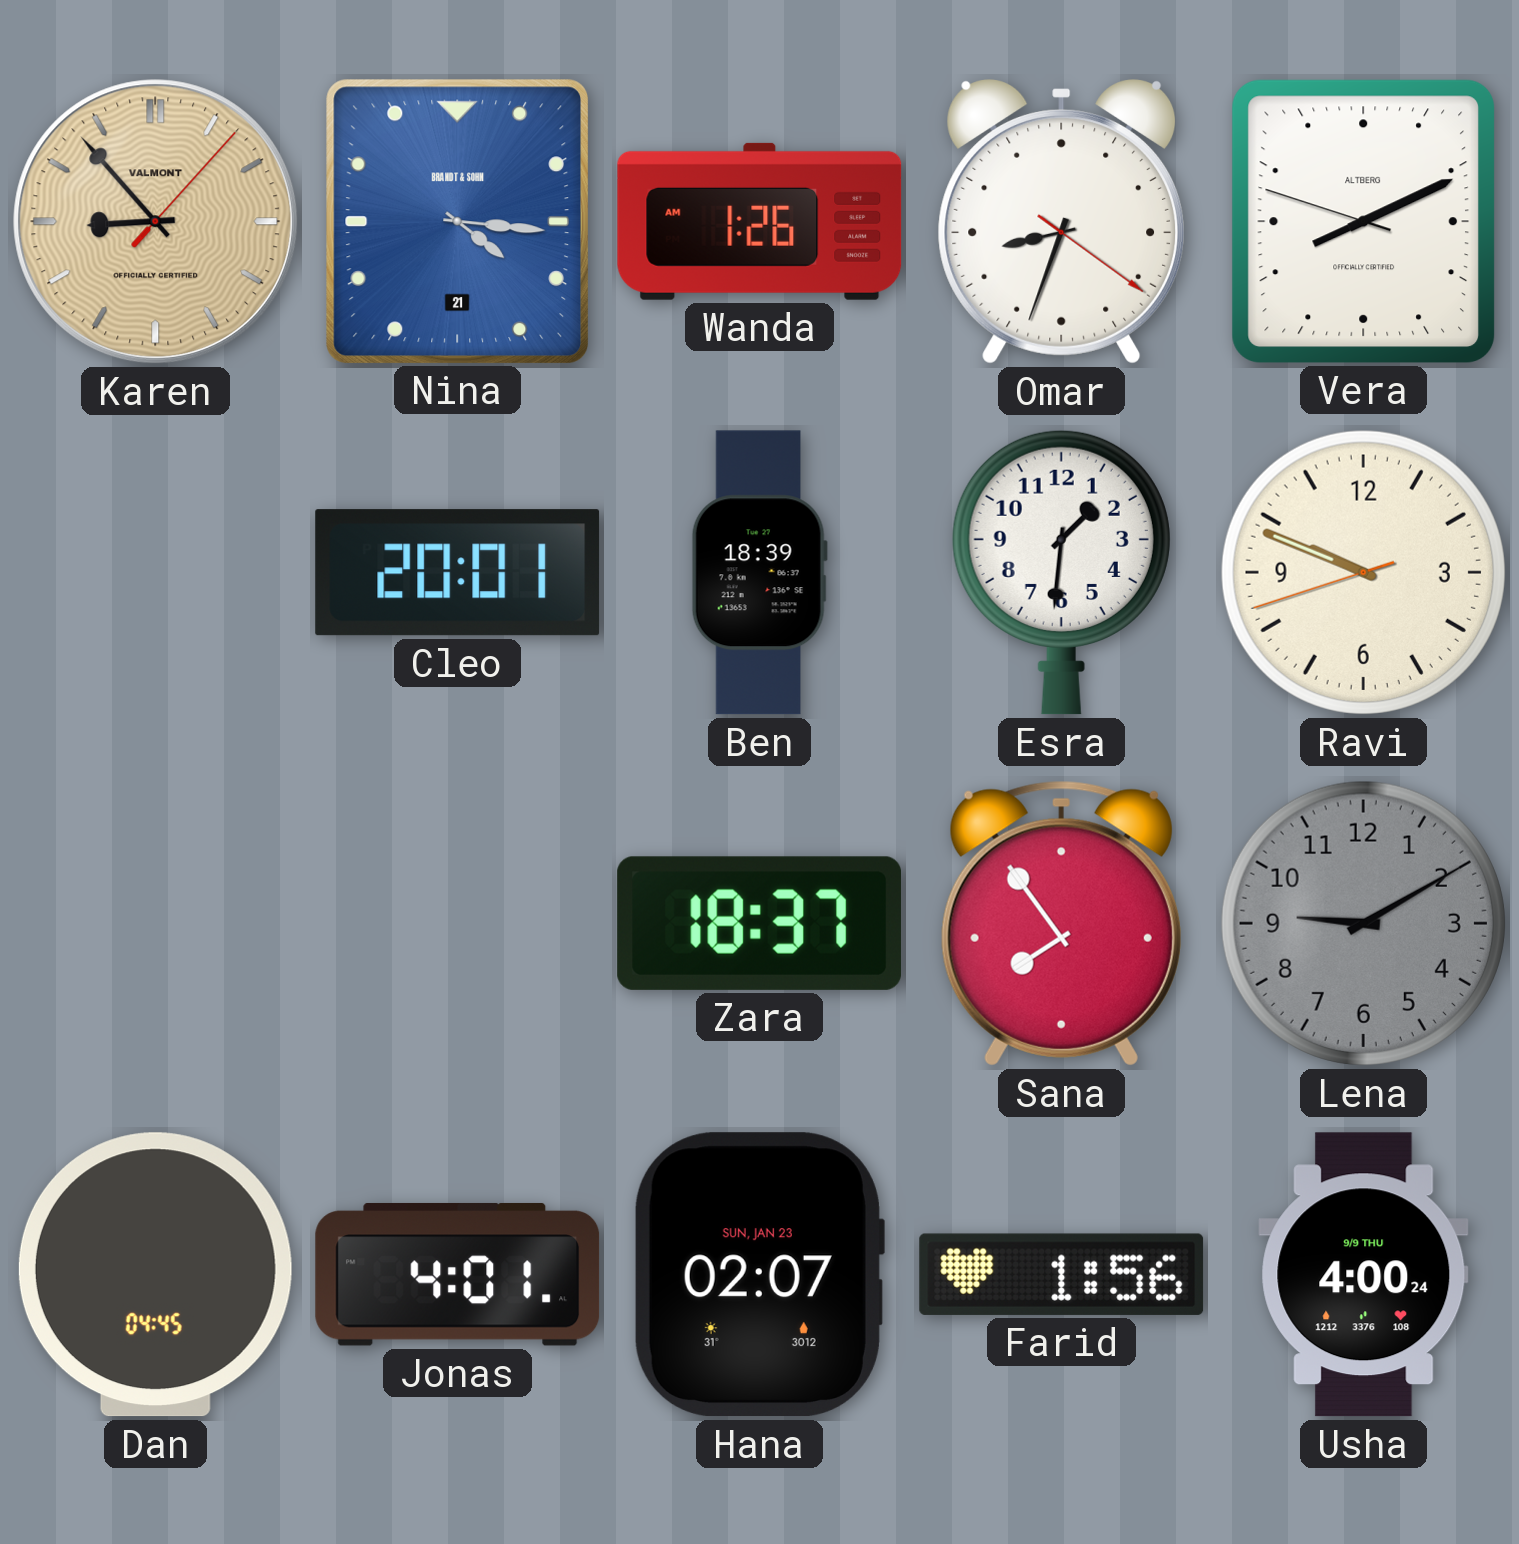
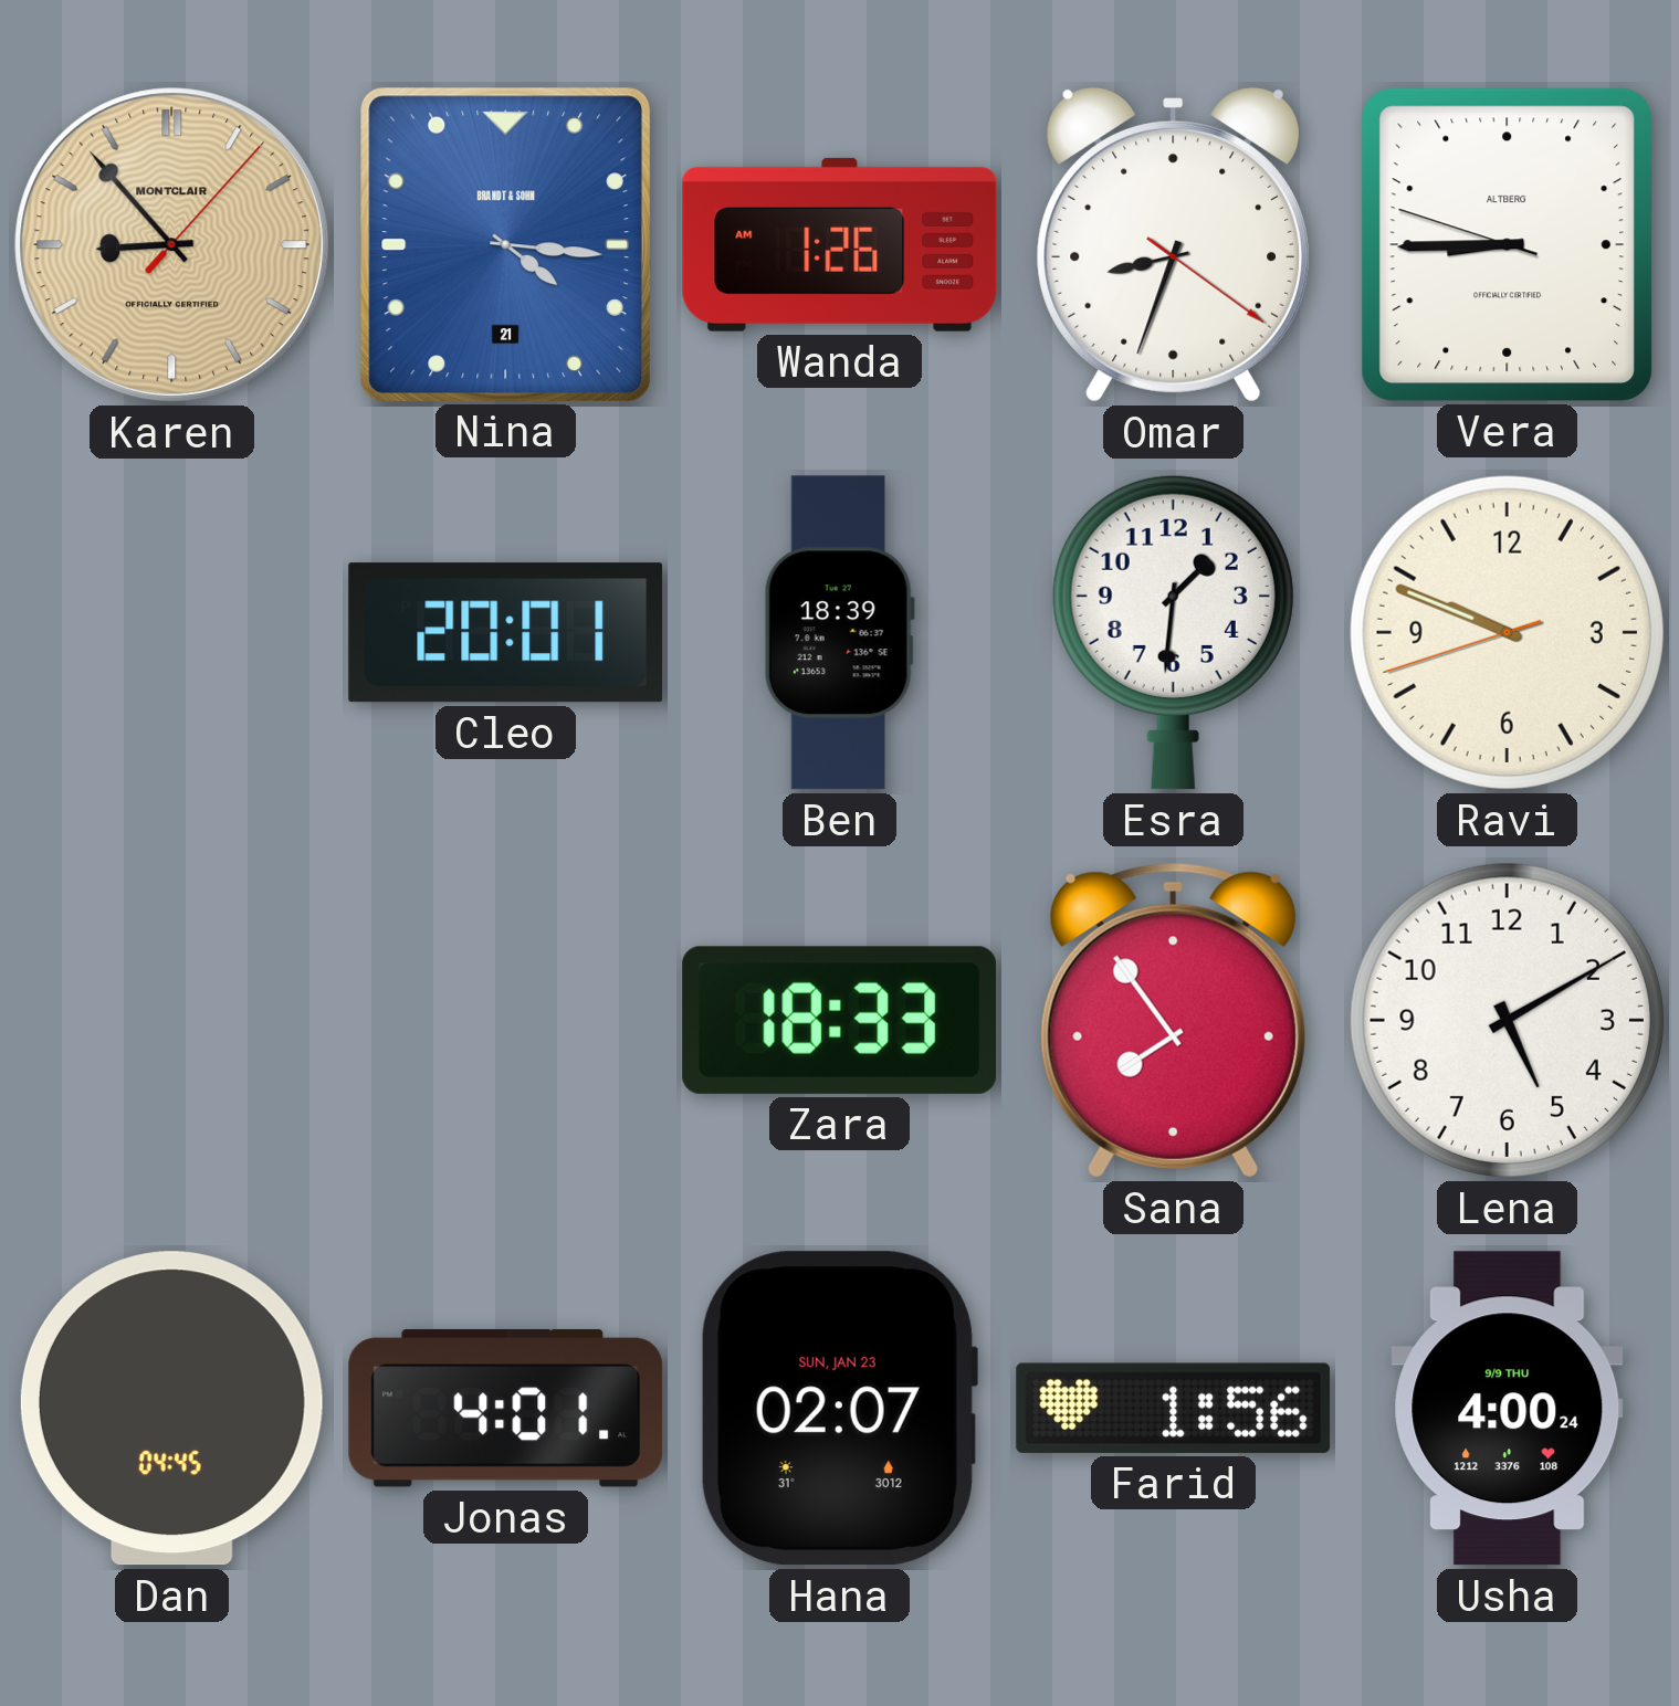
Karen brand: VALMONT -> MONTCLAIR
Vera: 8:10 -> 8:44
Zara: 18:37 -> 18:33
Lena: 9:10 -> 5:10
Lena dial: grey -> white
